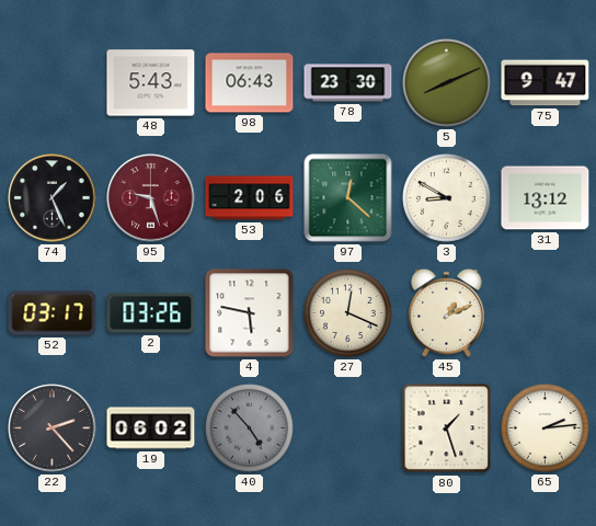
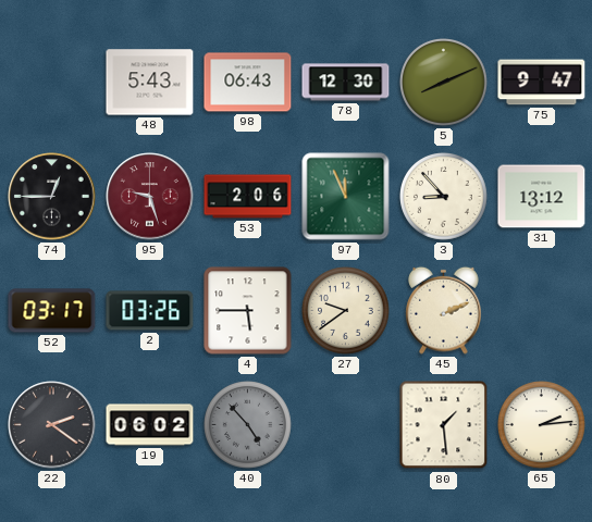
78: 23:30 -> 12:30
74: 1:26 -> 12:45
97: 12:22 -> 11:56
3: 8:50 -> 8:53
4: 5:47 -> 5:45
27: 12:19 -> 9:39
45: 1:11 -> 2:11
22: 2:23 -> 2:21
80: 1:27 -> 1:29
